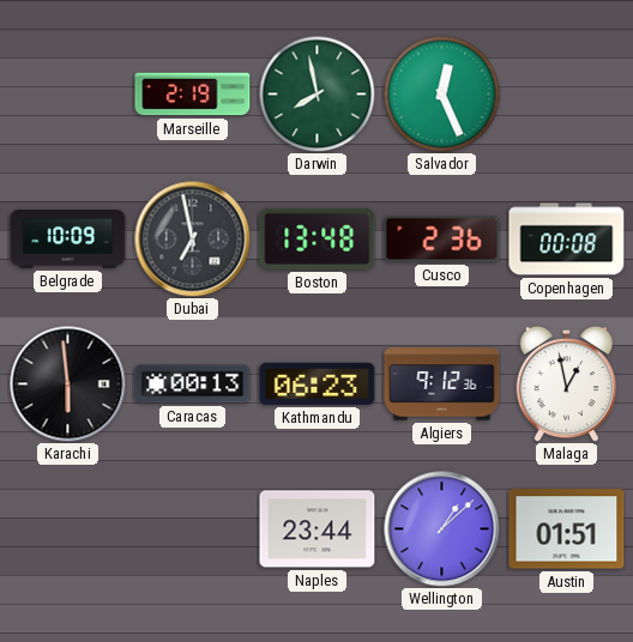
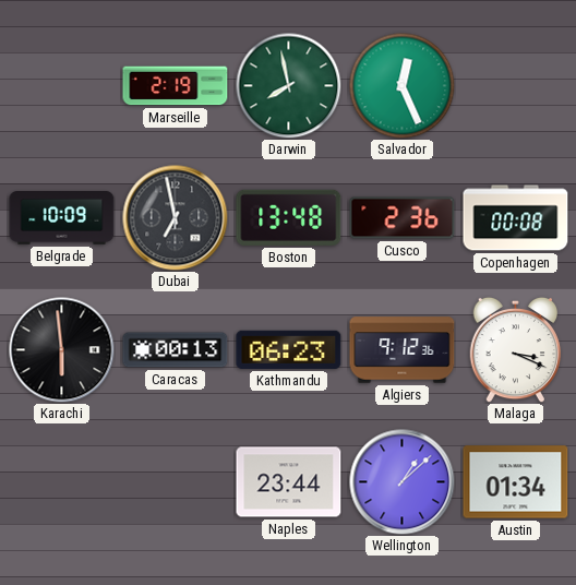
Malaga: 12:58 -> 3:19
Austin: 01:51 -> 01:34
